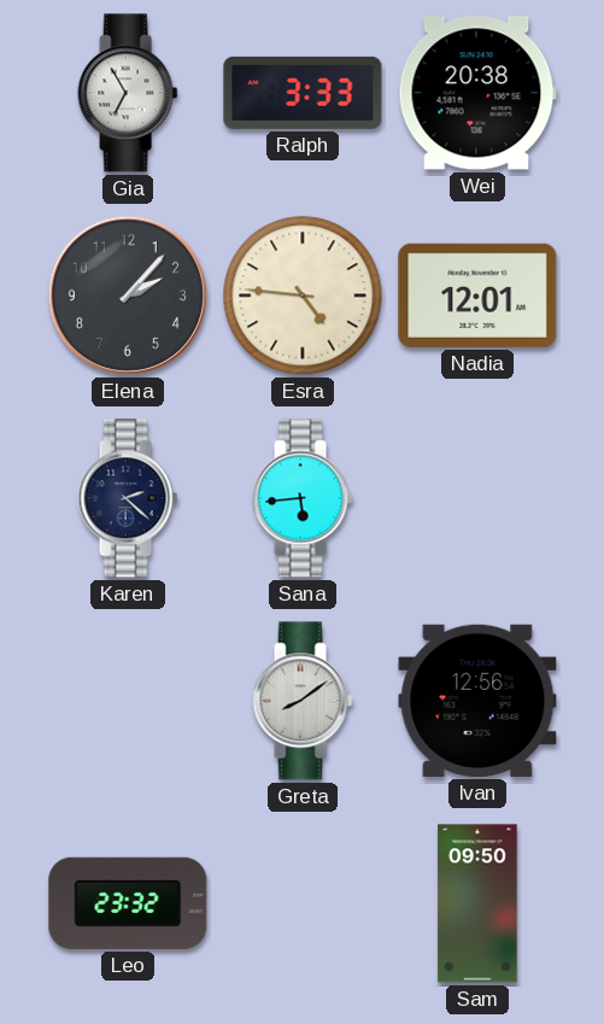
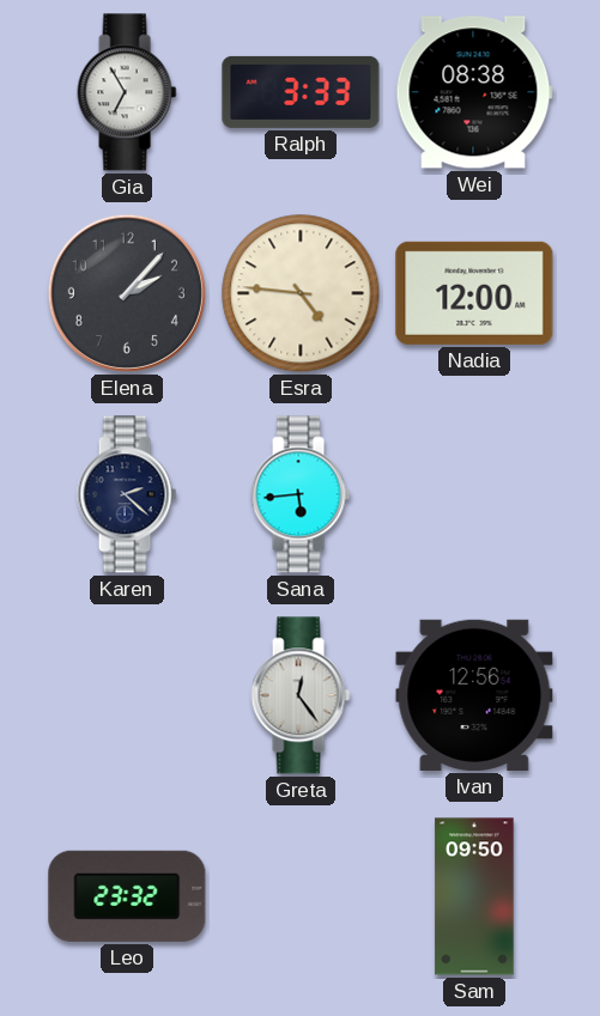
Wei: 20:38 -> 08:38
Nadia: 12:01 -> 12:00
Greta: 8:09 -> 12:24
